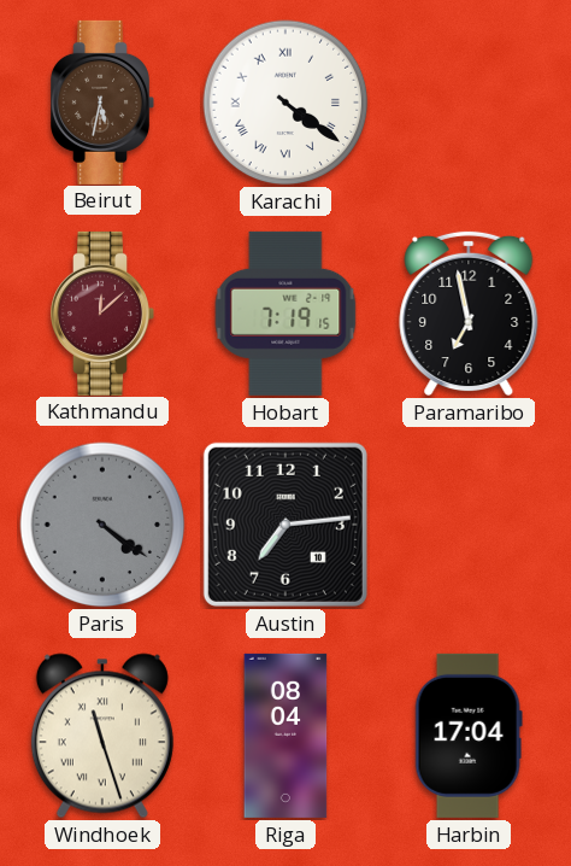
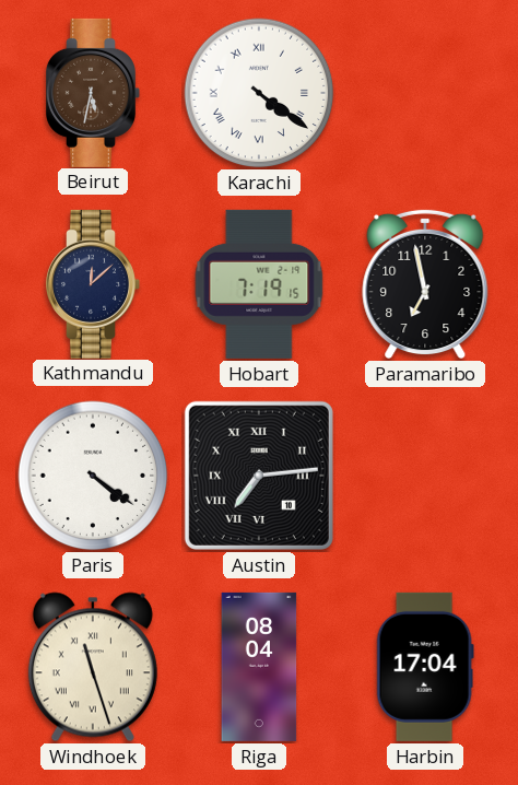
Kathmandu dial: burgundy -> navy
Paris dial: grey -> white
Austin numerals: Arabic -> Roman
